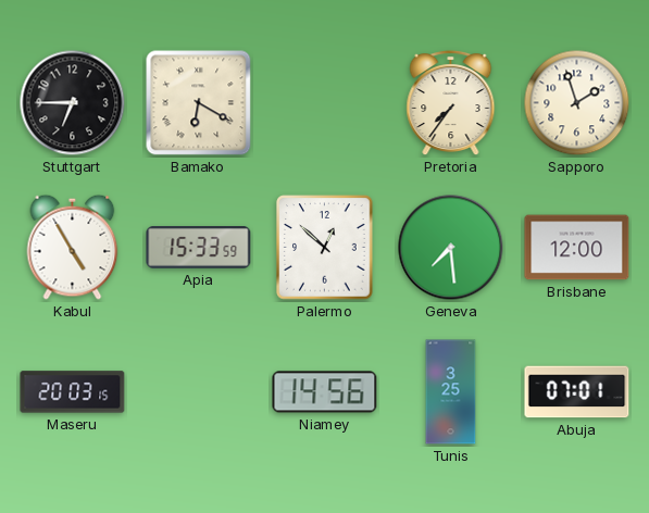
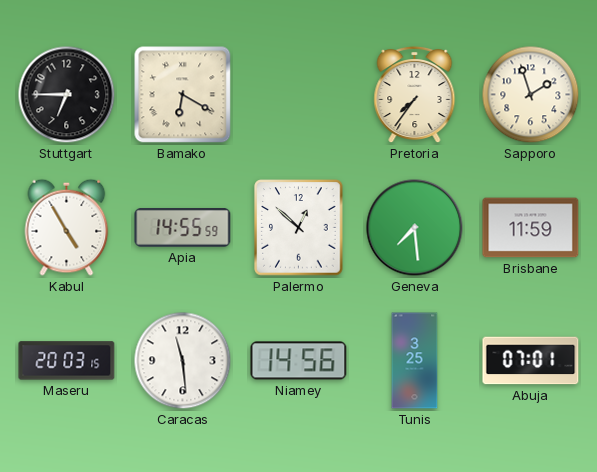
Apia: 15:33 -> 14:55
Brisbane: 12:00 -> 11:59
Caracas: none -> 11:29
